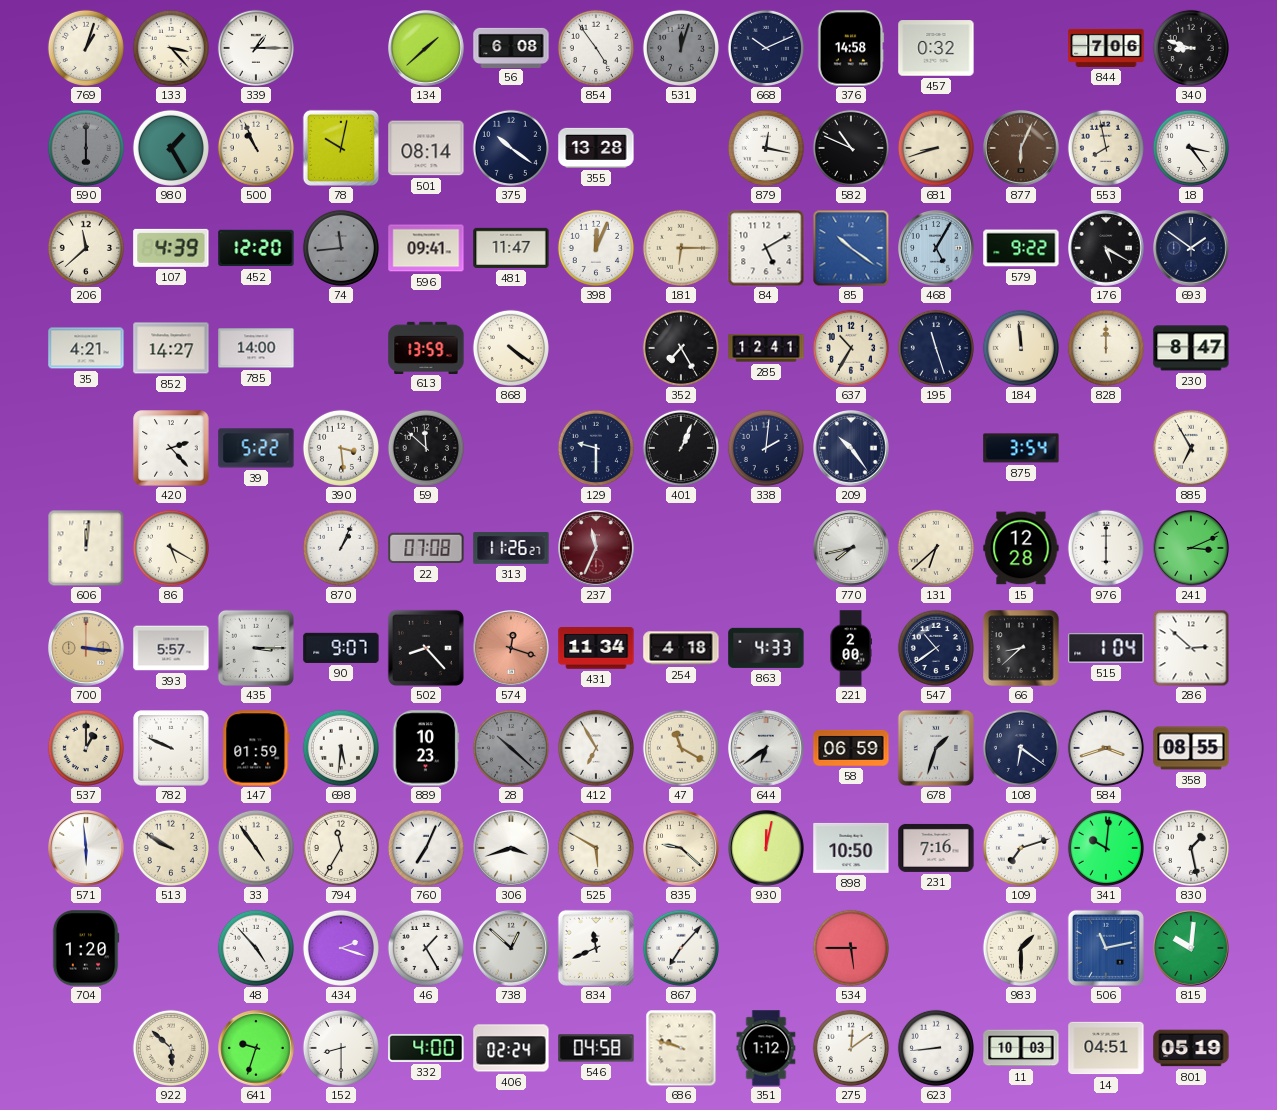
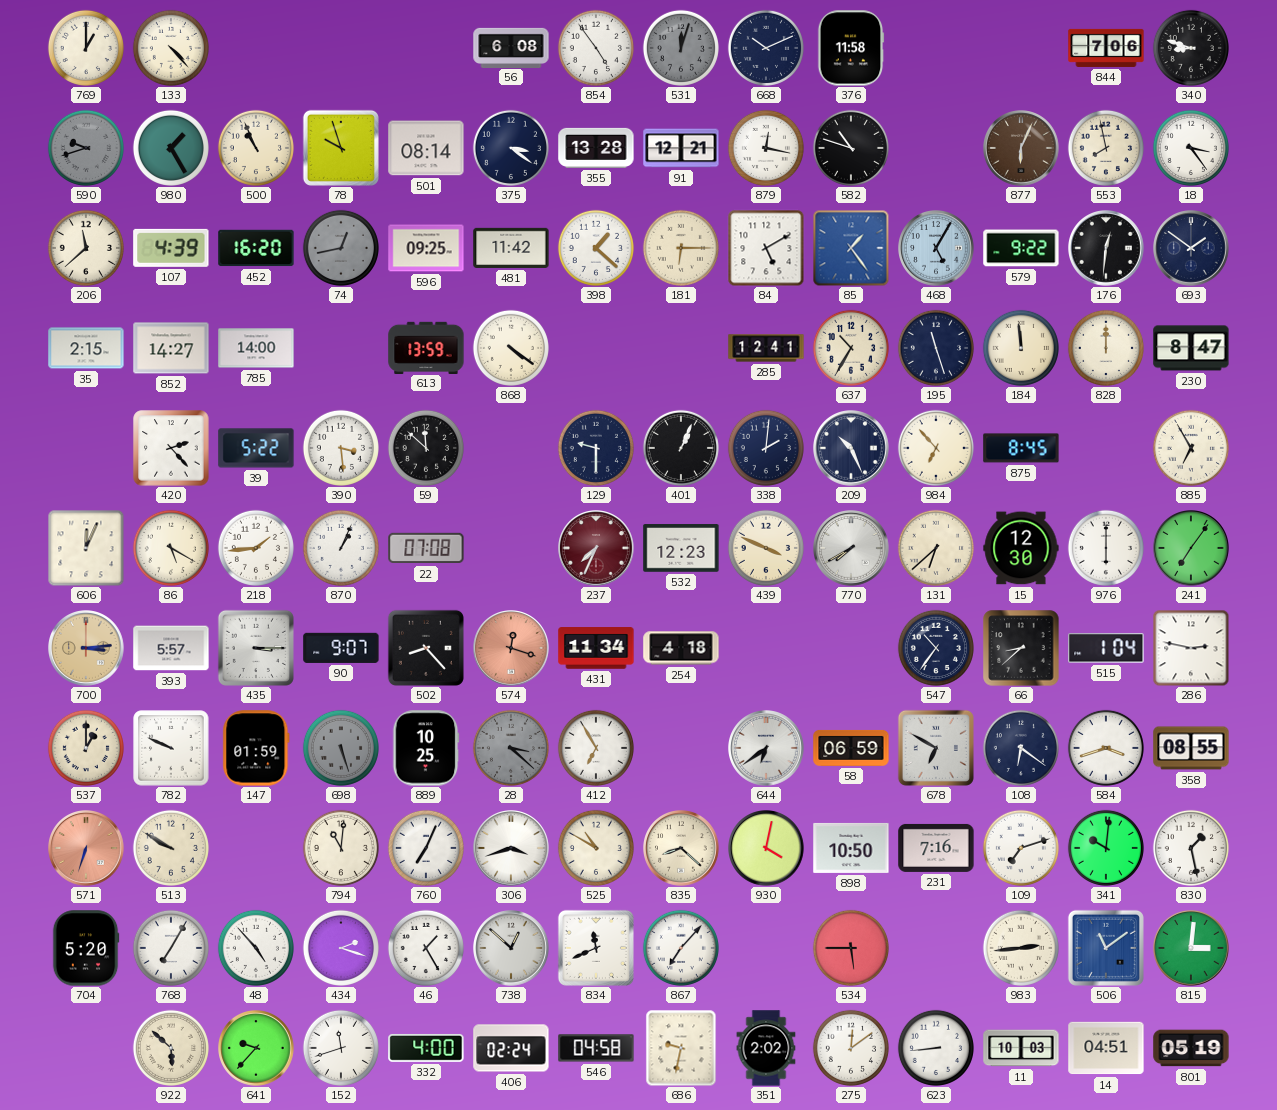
769: 1:03 -> 1:00
133: 3:23 -> 4:23
339: 1:15 -> none
134: 1:38 -> none
376: 14:58 -> 11:58
457: 0:32 -> none
590: 6:00 -> 9:42
78: 10:02 -> 9:57
375: 10:21 -> 3:21
91: none -> 12:21
582: 10:49 -> 10:48
681: 8:42 -> none
452: 12:20 -> 16:20
74: 11:44 -> 12:43
596: 09:41 -> 09:25
481: 11:47 -> 11:42
398: 12:04 -> 1:22
85: 10:21 -> 1:24
176: 5:20 -> 12:31
35: 4:21 -> 2:15
352: 7:25 -> none
209: 10:24 -> 10:26
984: none -> 6:53
875: 3:54 -> 8:45
606: 12:01 -> 12:04
218: none -> 1:44
313: 11:26 -> none
237: 11:34 -> 7:34
532: none -> 12:23
439: none -> 3:49
770: 7:43 -> 7:40
15: 12:28 -> 12:30
241: 3:11 -> 7:06
700: 3:16 -> 3:14
863: 4:33 -> none
221: 2:00 -> none
547: 10:39 -> 10:36
286: 2:52 -> 2:47
698: 5:31 -> 5:27
698 dial: white -> grey
889: 10:23 -> 10:25
28: 10:22 -> 3:22
47: 11:20 -> none
678: 1:33 -> 6:50
571: 5:59 -> 6:33
571 dial: white -> salmon
33: 4:54 -> none
794: 11:35 -> 11:01
525: 5:50 -> 10:50
835: 9:22 -> 8:22
930: 12:02 -> 4:02
704: 1:20 -> 5:20
768: none -> 7:05
983: 1:30 -> 2:44
506: 11:13 -> 11:09
815: 10:01 -> 3:01
641: 9:33 -> 9:37
152: 8:30 -> 11:42
686: 9:48 -> 9:32
351: 1:12 -> 2:02
